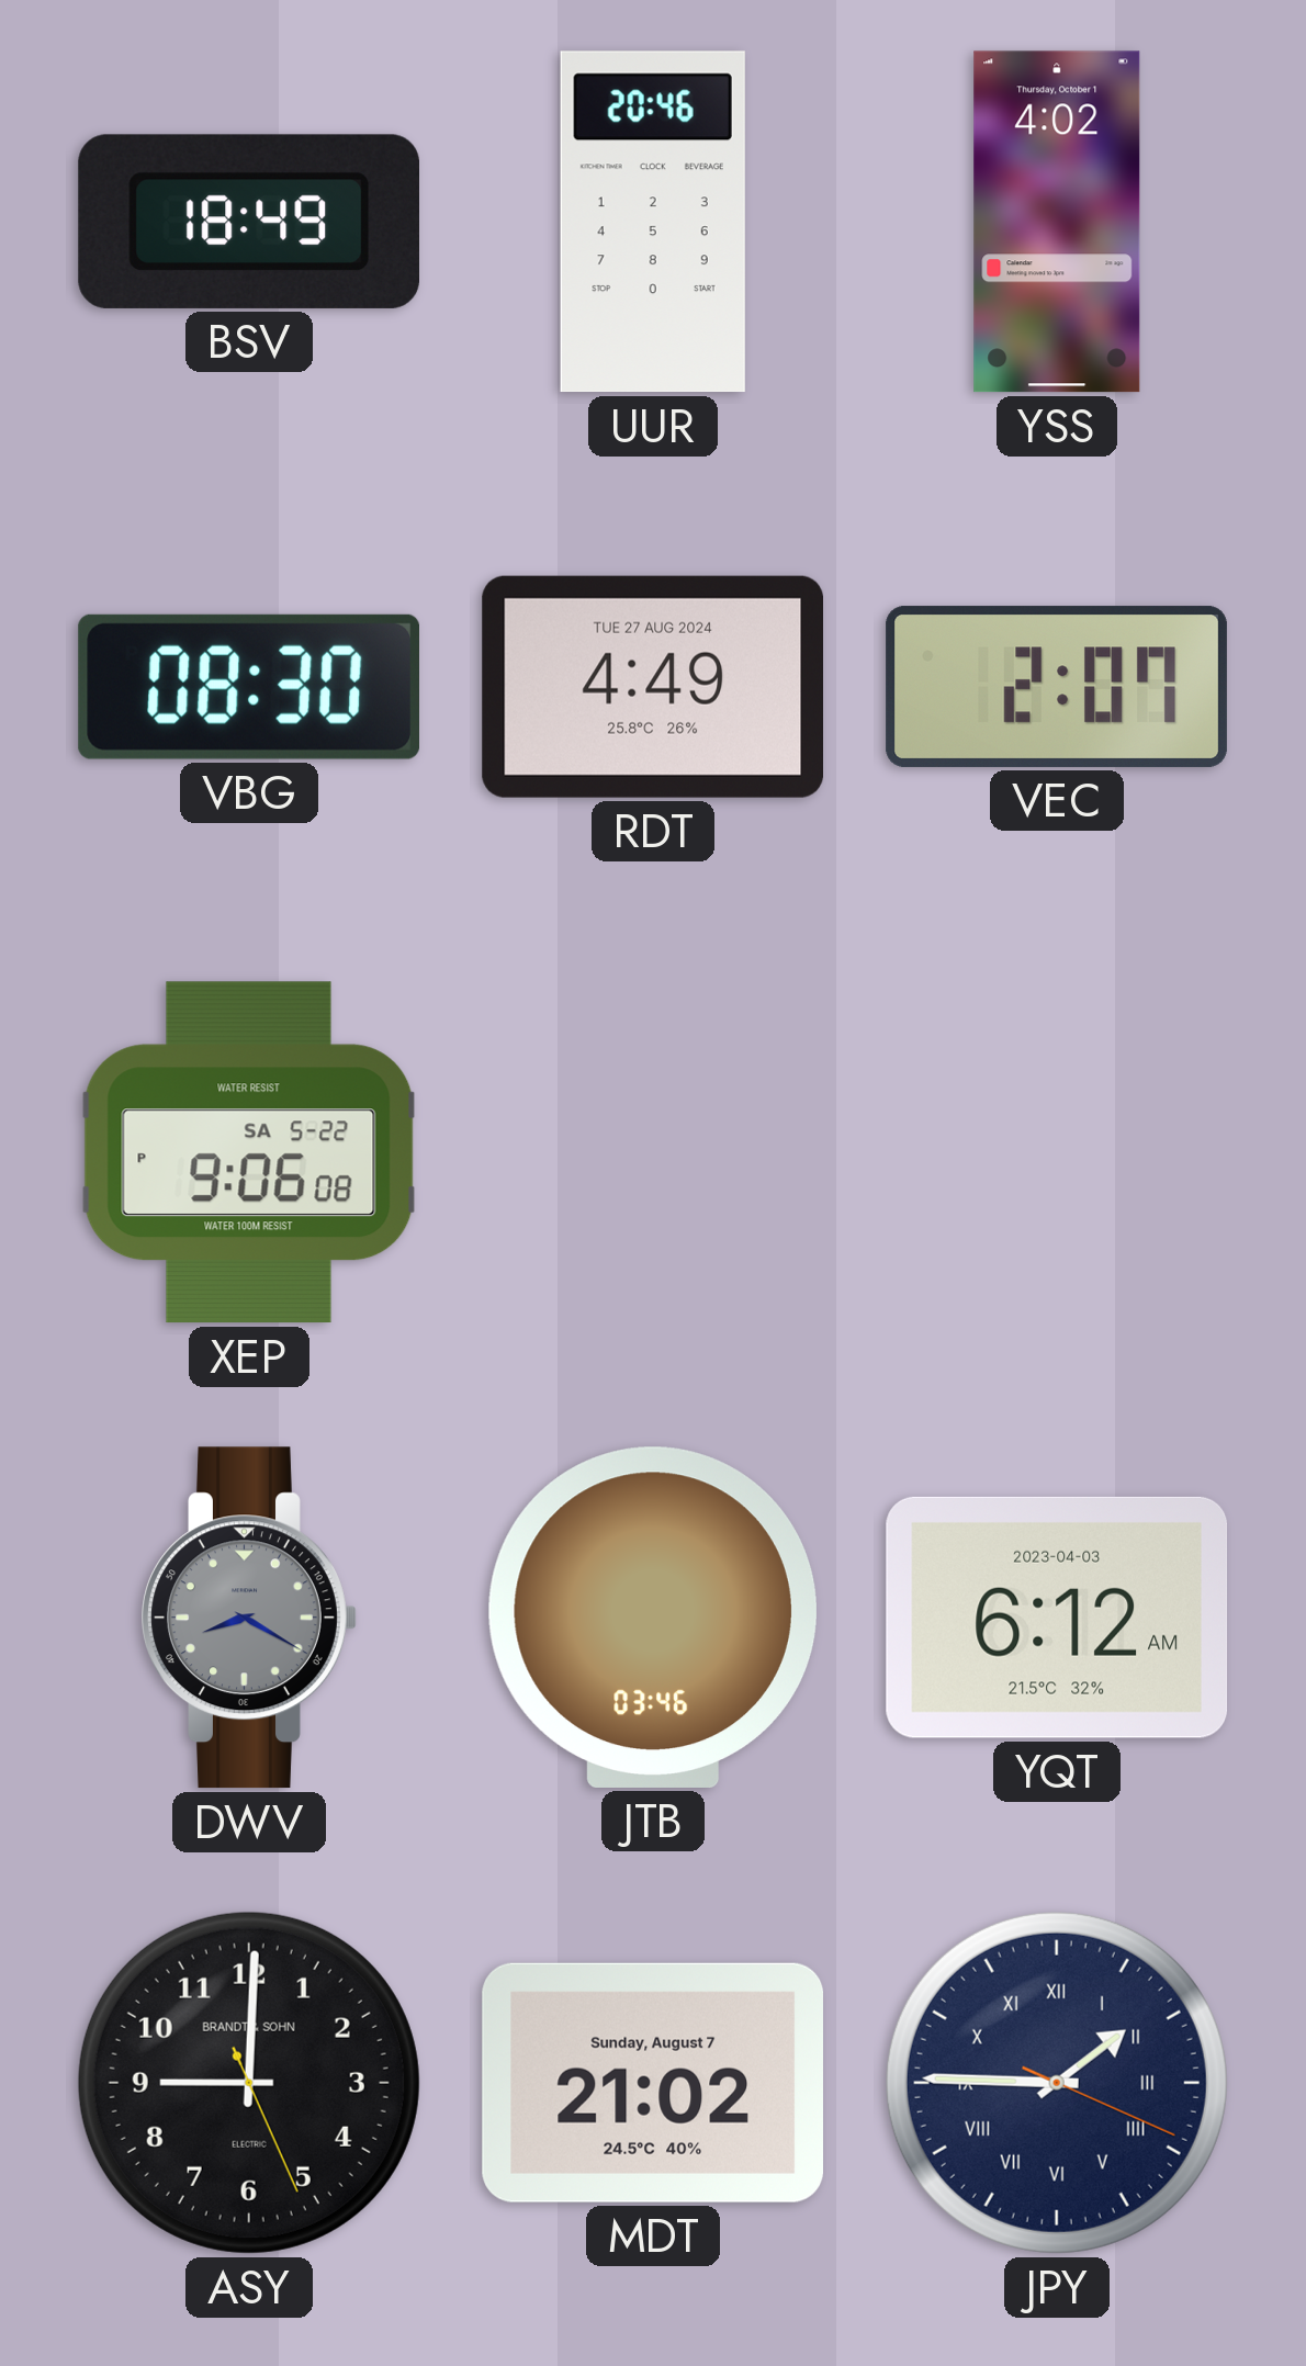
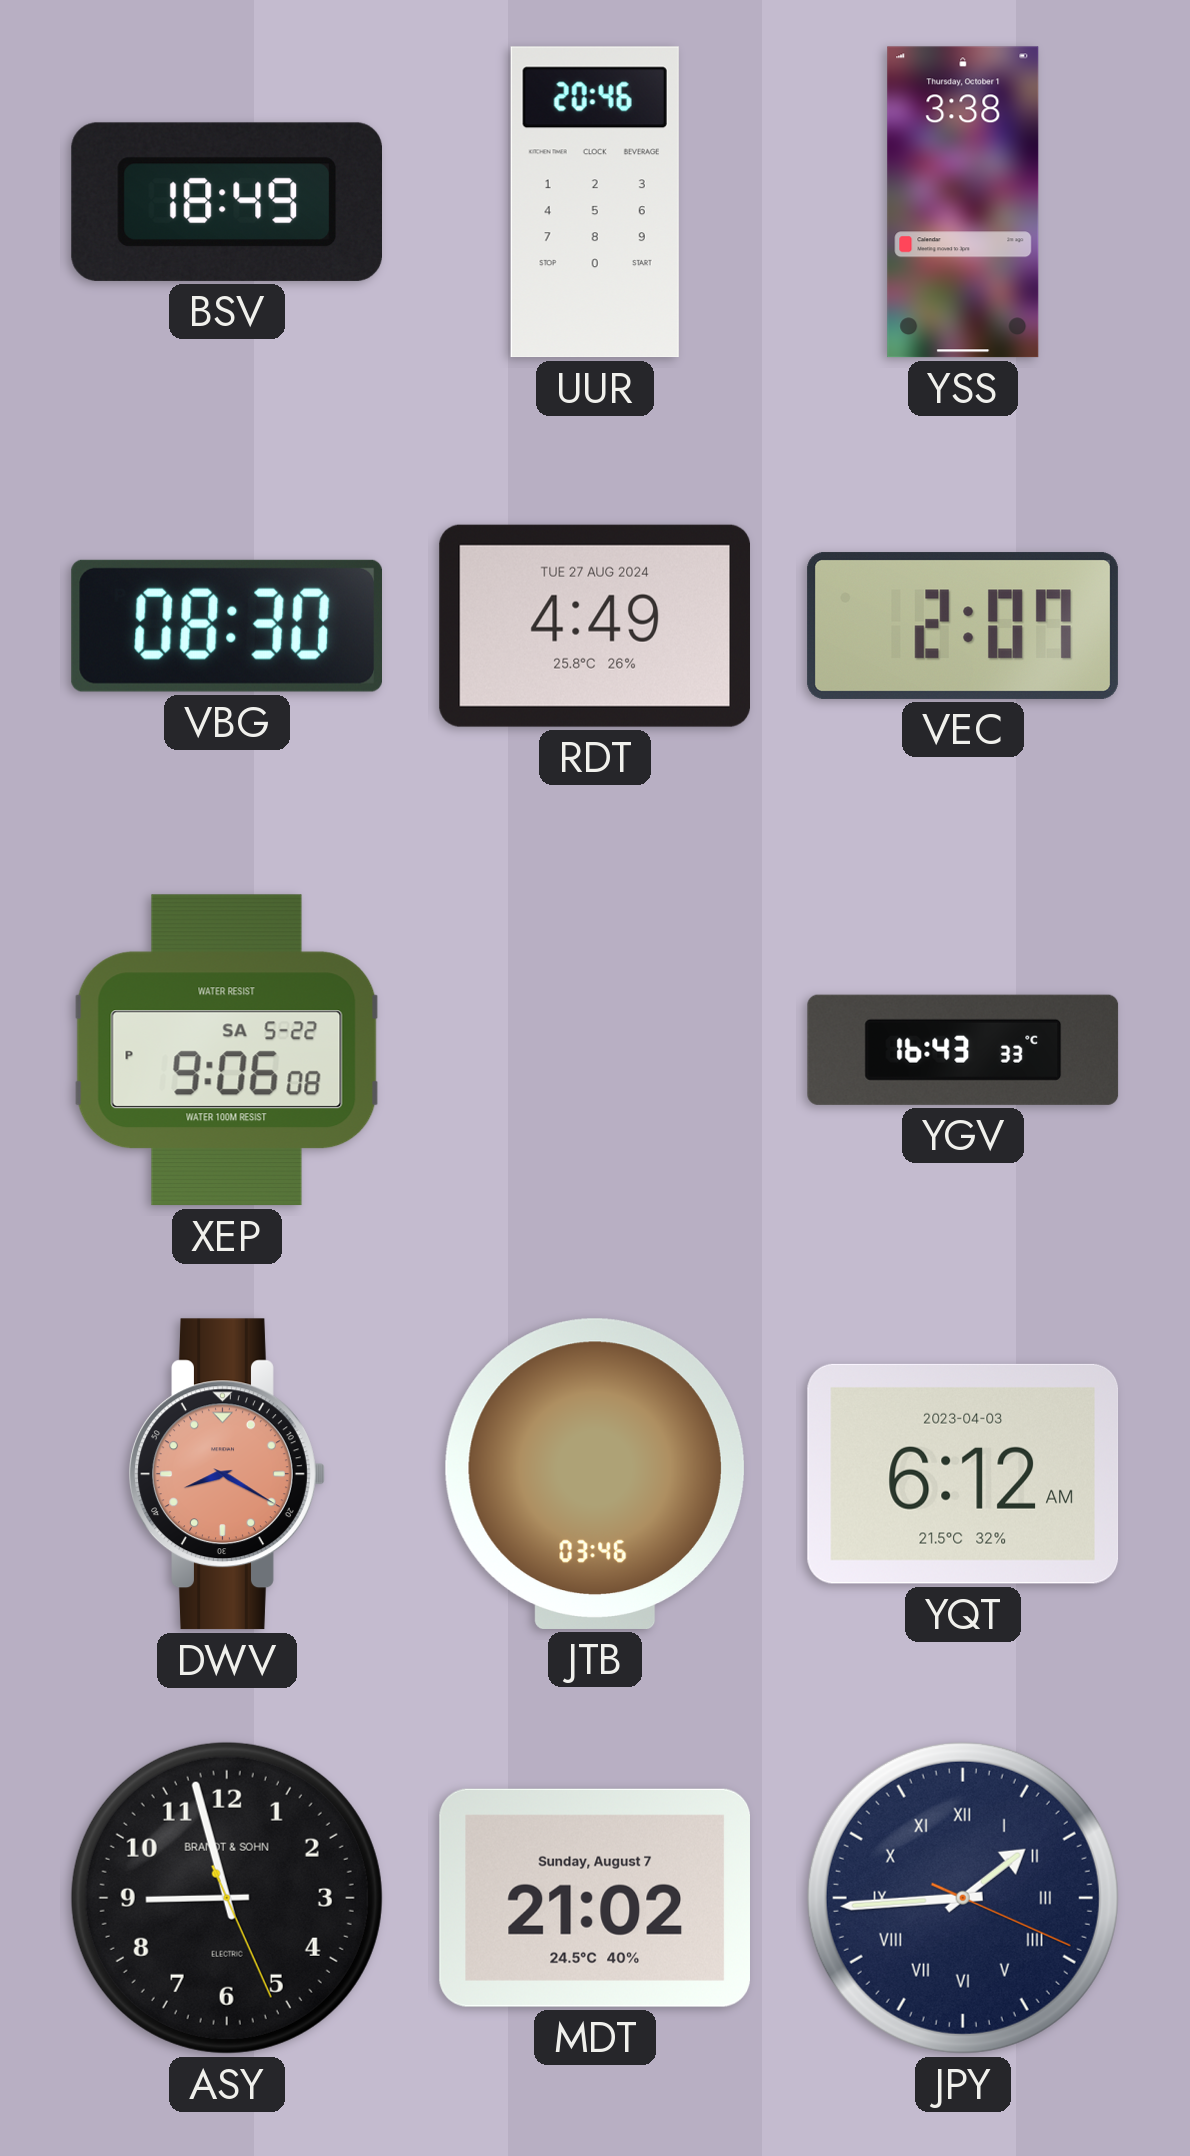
YSS: 4:02 -> 3:38
YGV: none -> 16:43
DWV dial: grey -> salmon
ASY: 9:00 -> 8:57
JPY: 1:45 -> 1:44
